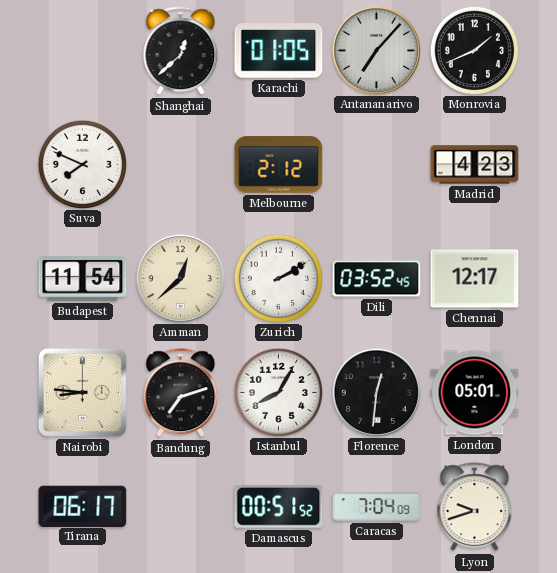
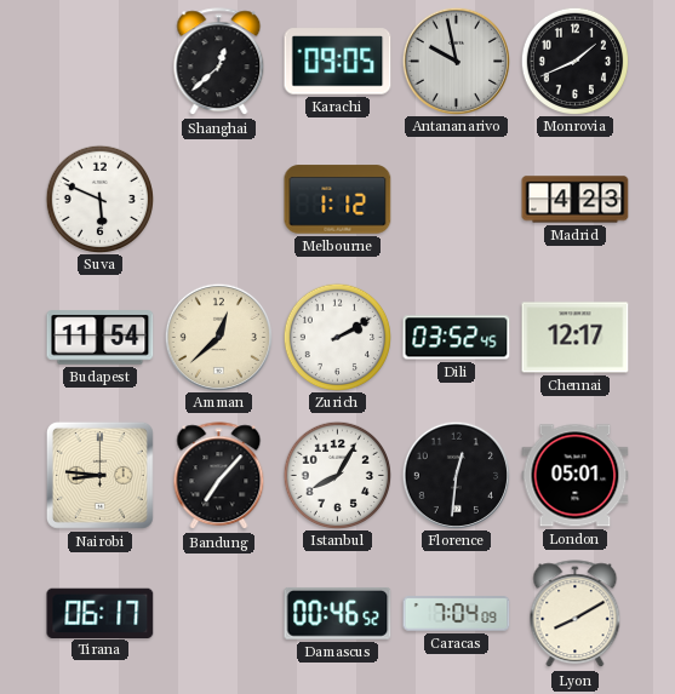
Karachi: 01:05 -> 09:05
Antananarivo: 7:07 -> 9:58
Suva: 7:49 -> 5:49
Melbourne: 2:12 -> 1:12
Bandung: 7:12 -> 7:07
Damascus: 00:51 -> 00:46
Lyon: 9:42 -> 8:10
